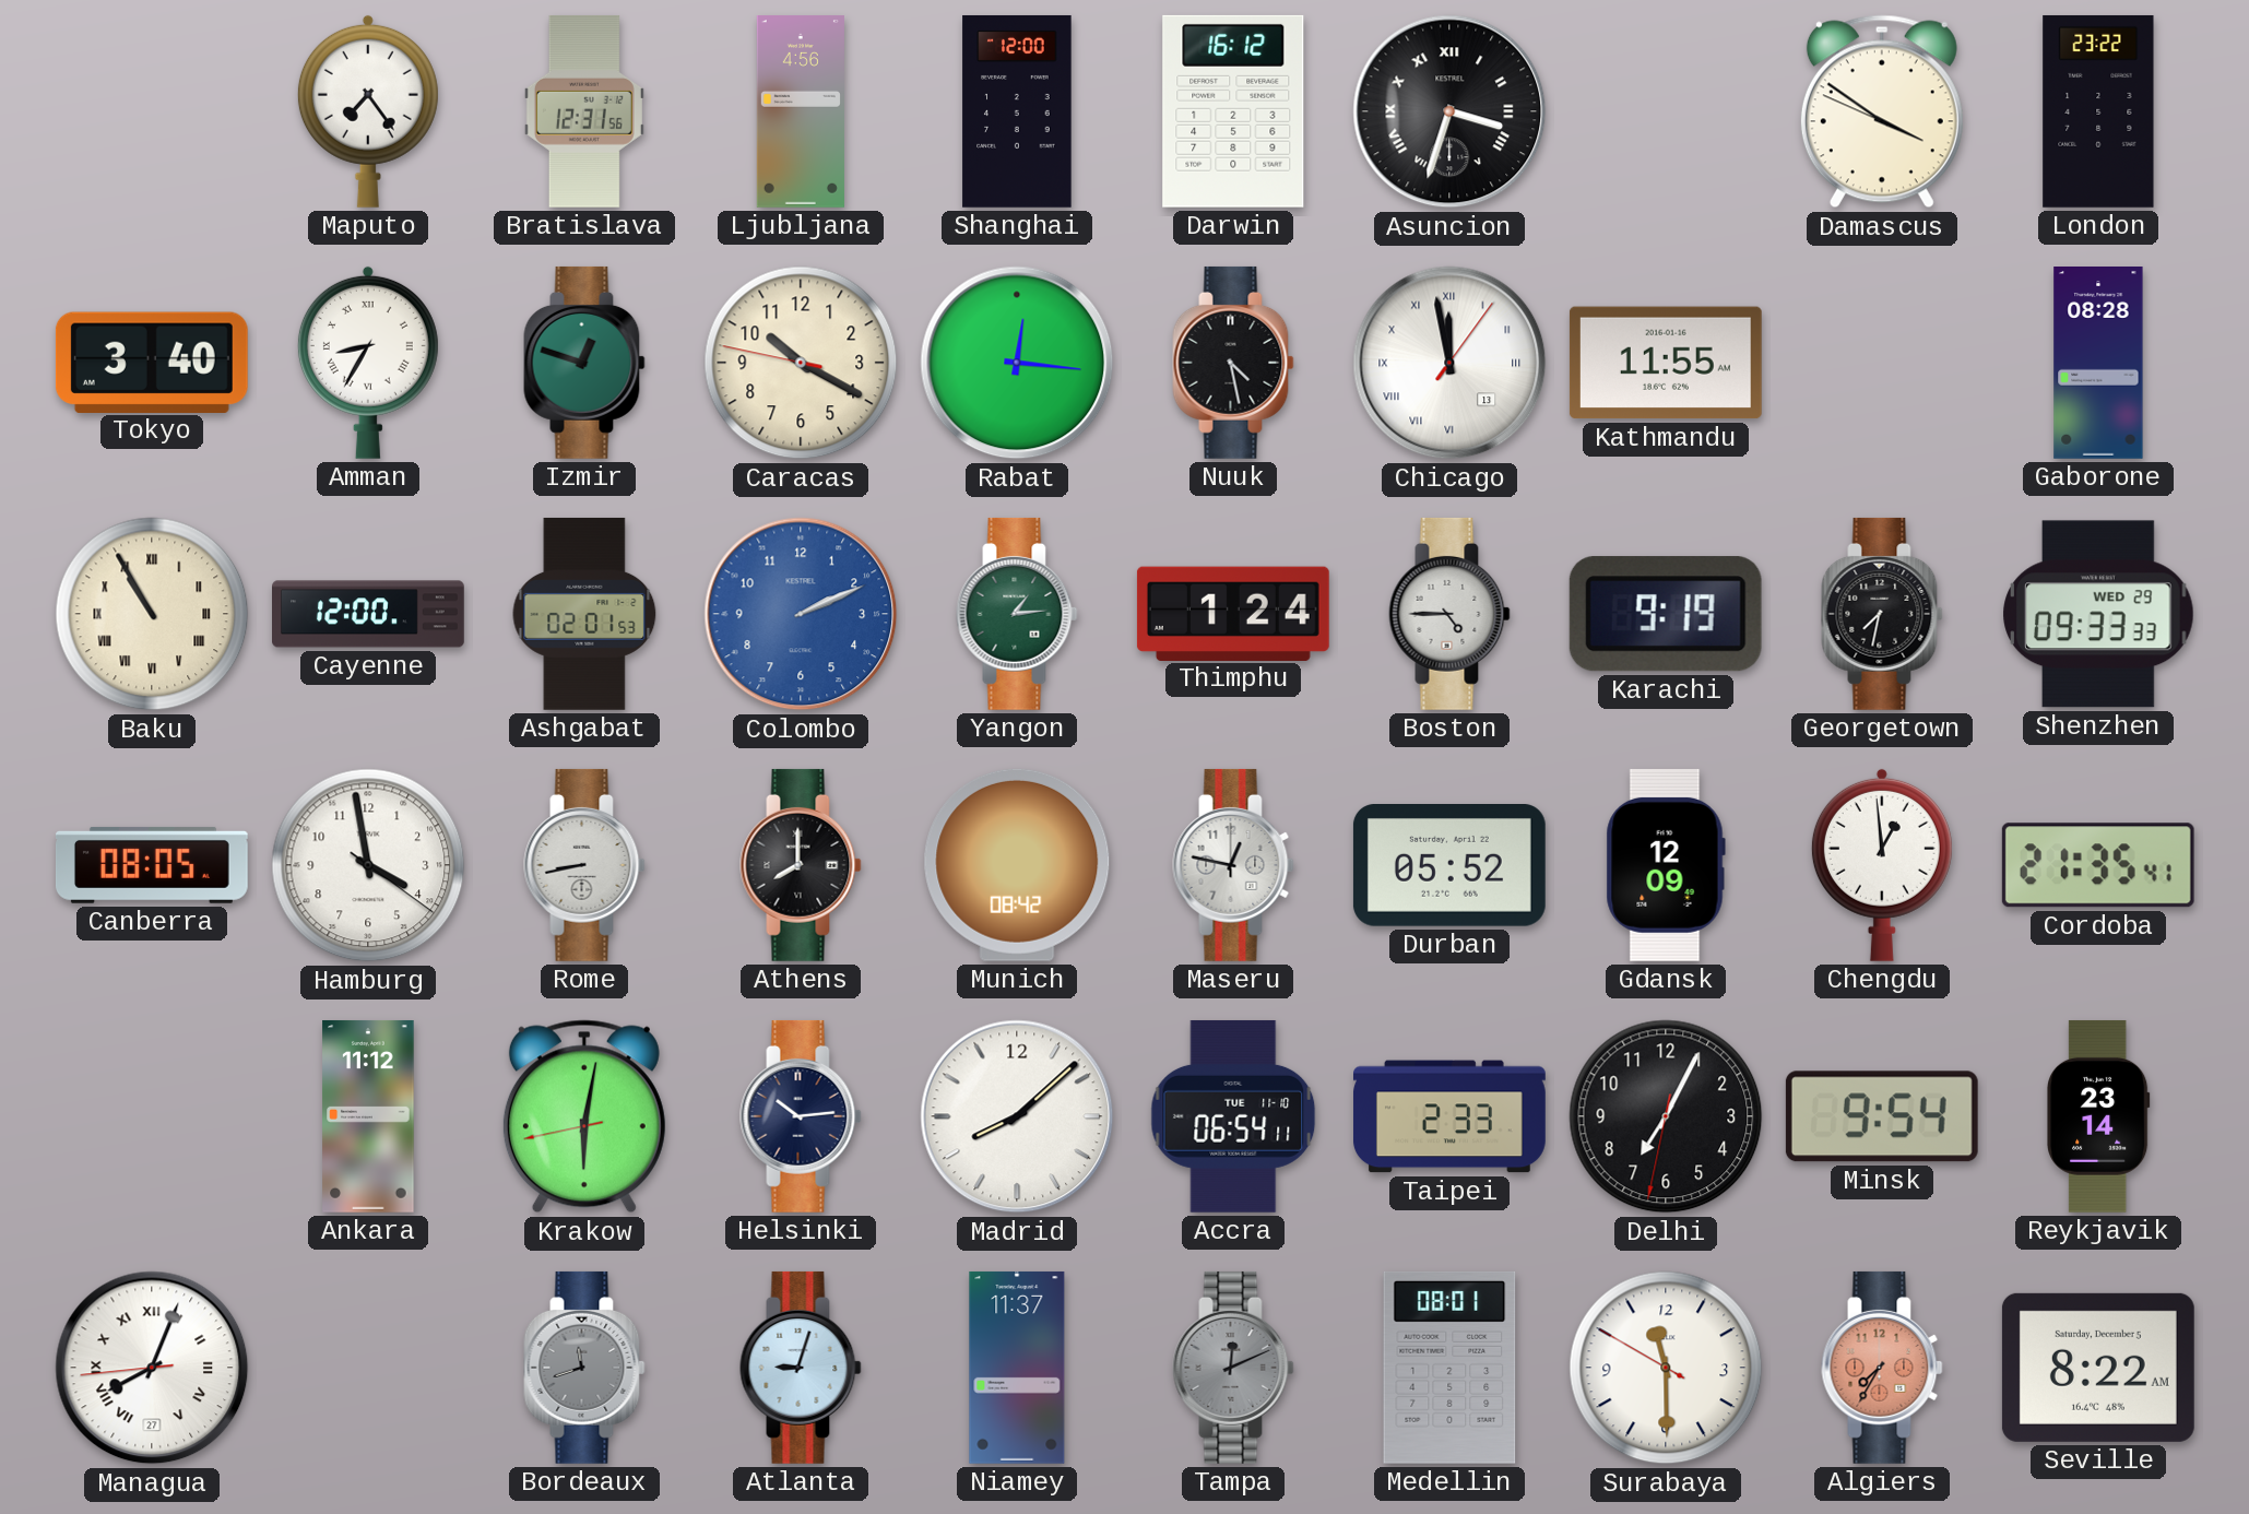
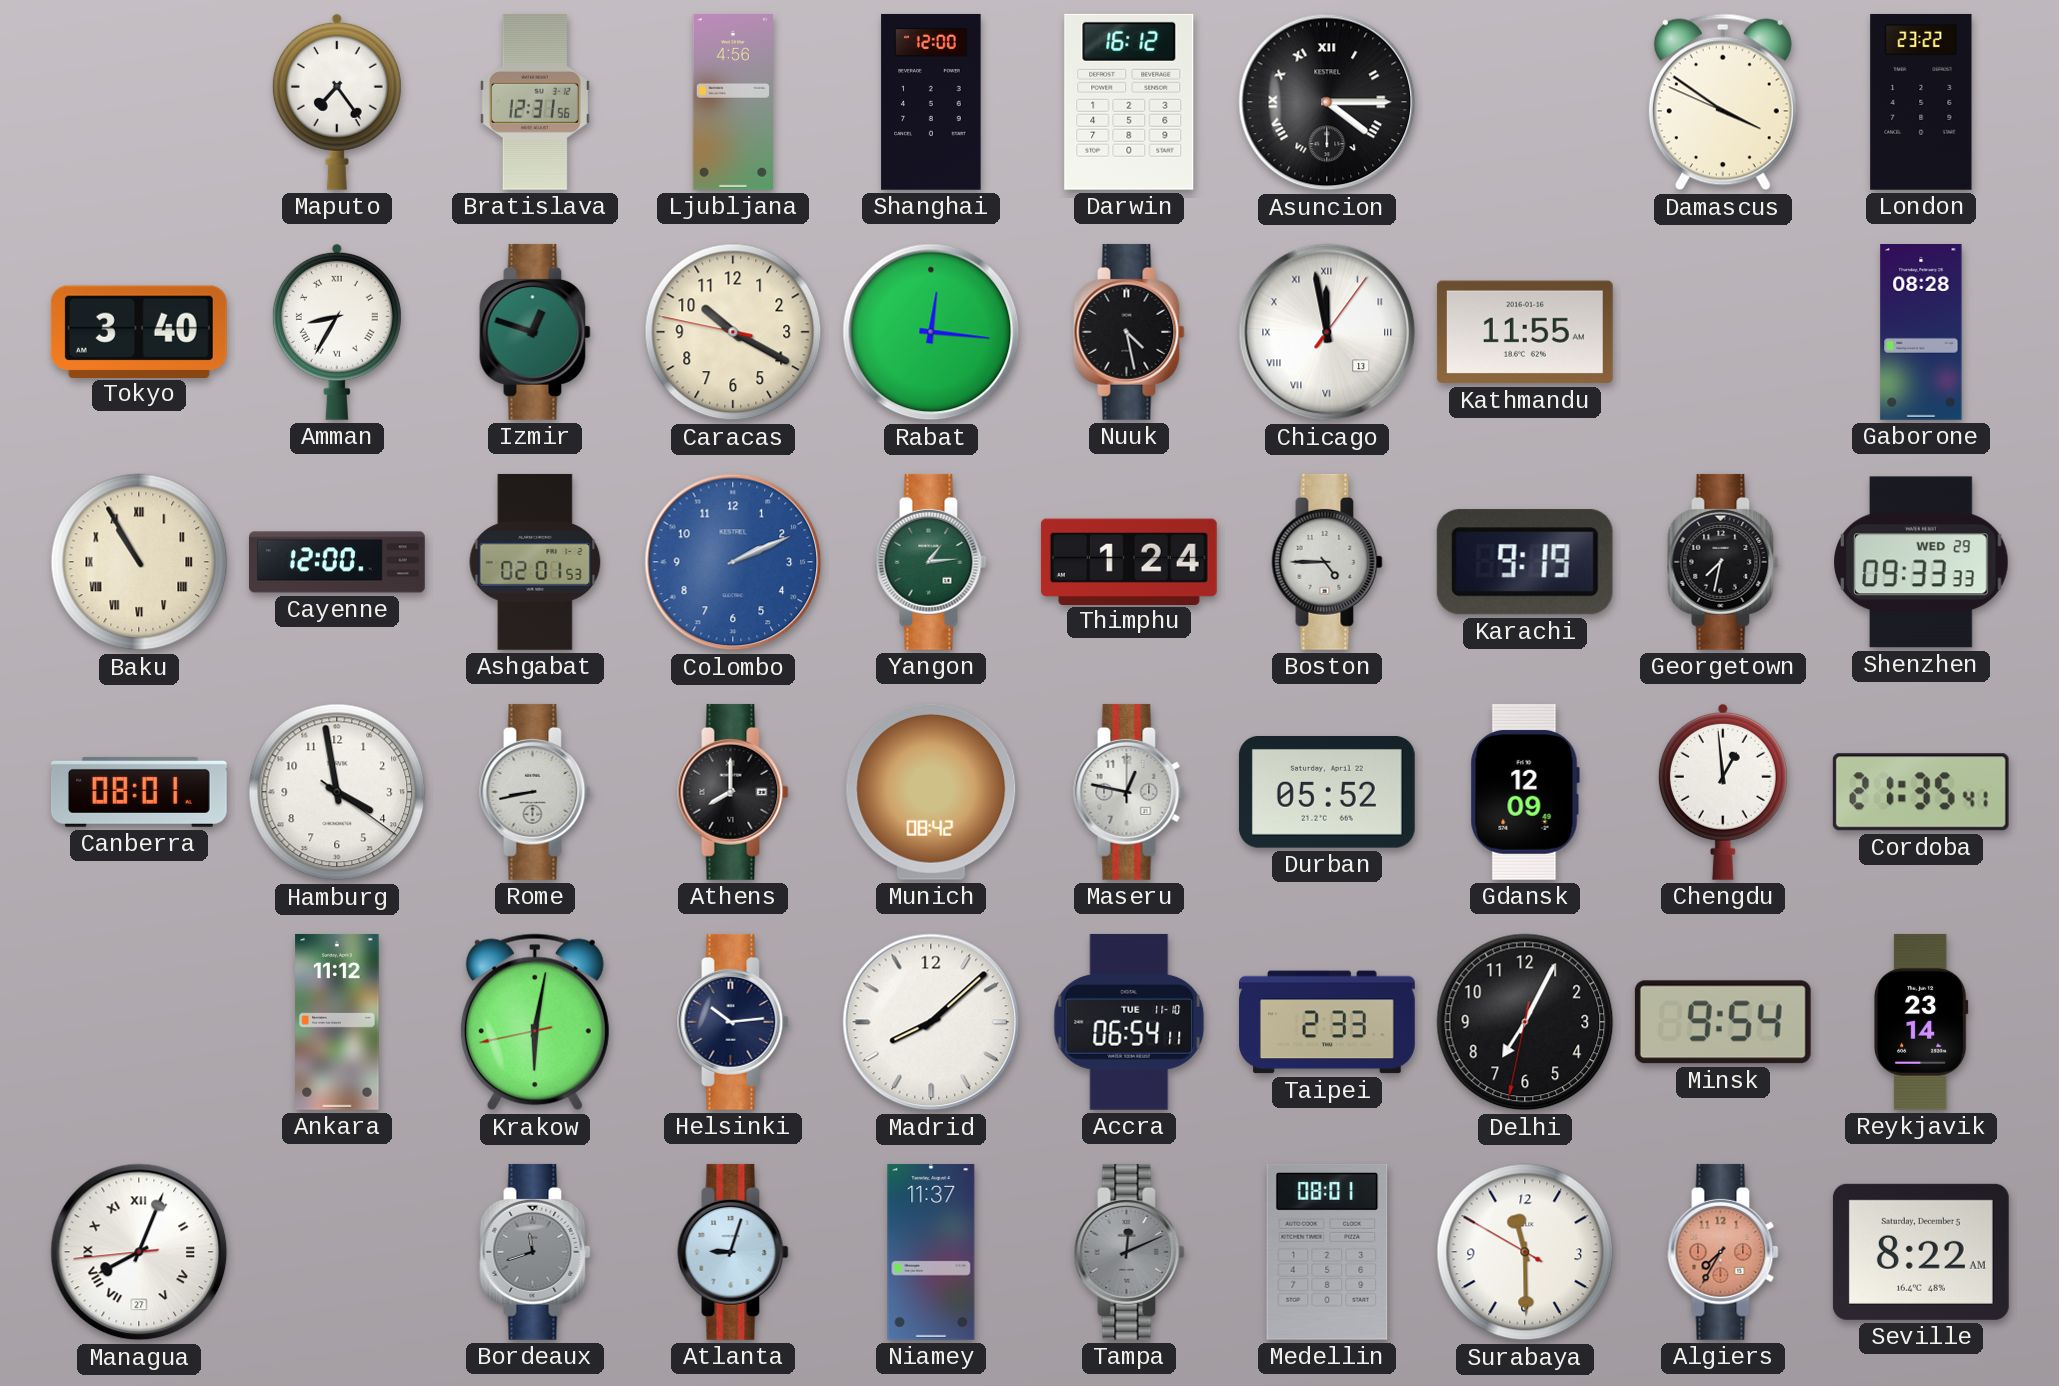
Asuncion: 3:33 -> 4:15
Canberra: 08:05 -> 08:01
